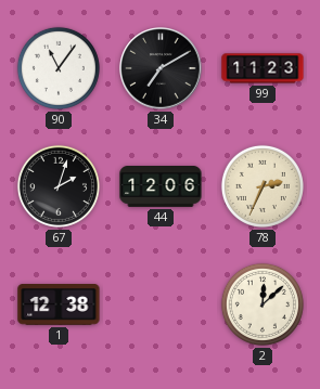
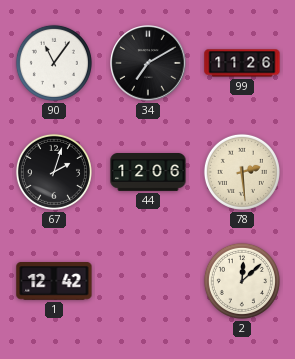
99: 11:23 -> 11:26
78: 2:34 -> 2:29
1: 12:38 -> 12:42
